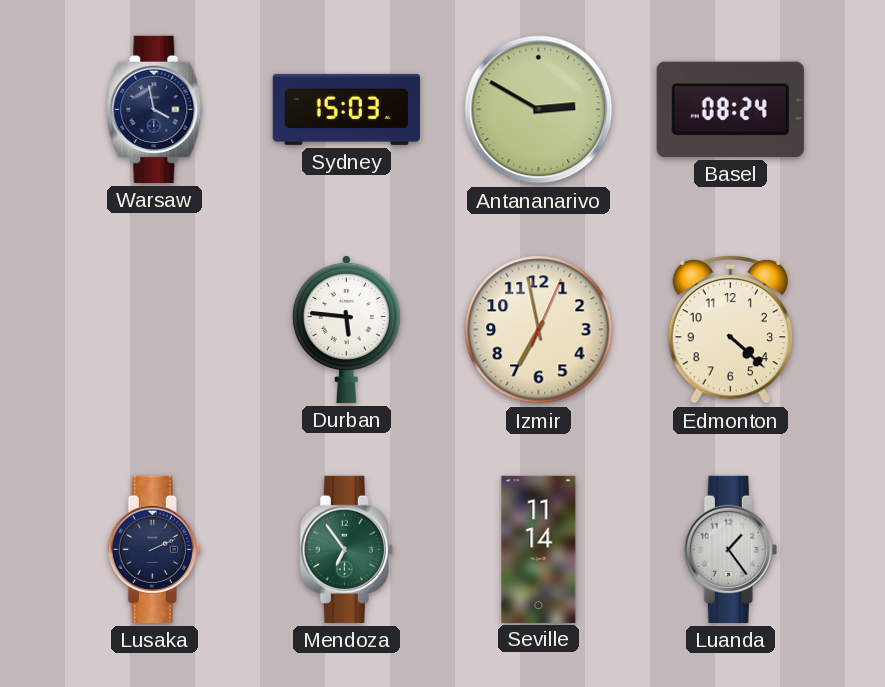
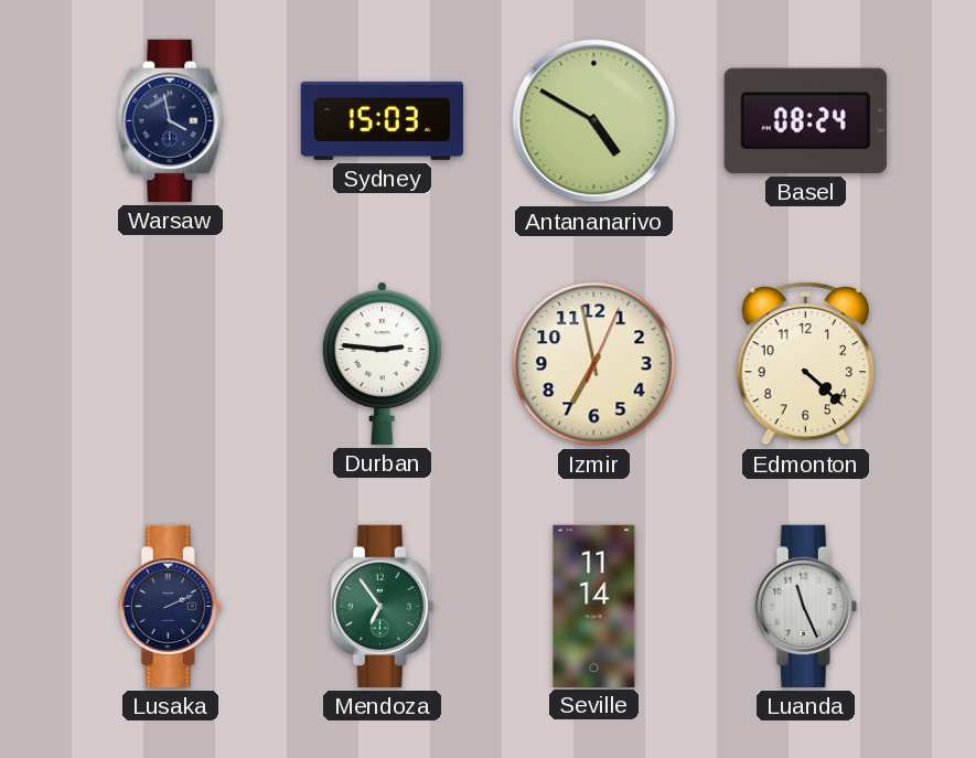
Antananarivo: 2:50 -> 4:50
Durban: 5:46 -> 2:46
Luanda: 1:24 -> 11:26
